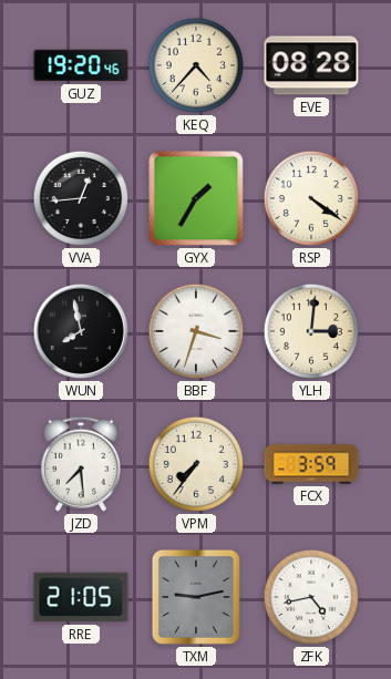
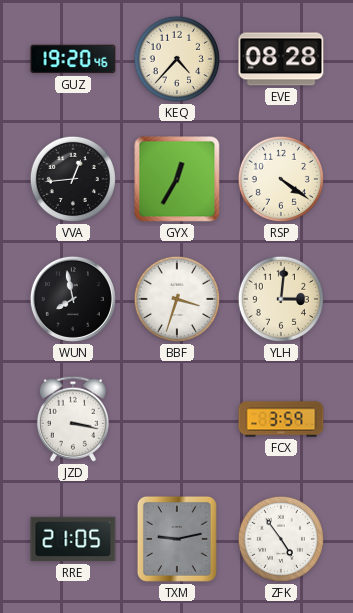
GYX: 1:35 -> 12:35
JZD: 7:29 -> 3:17
VPM: 7:36 -> none
ZFK: 4:43 -> 4:54
